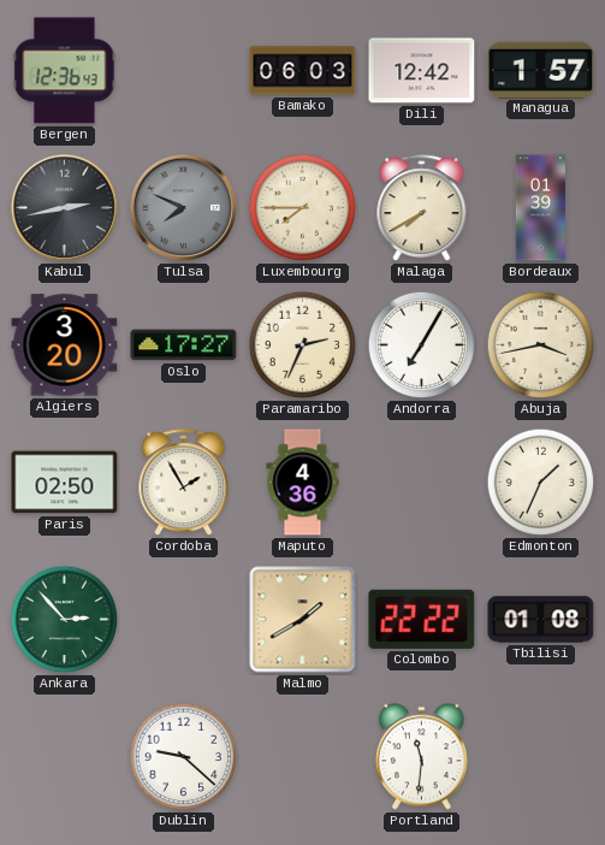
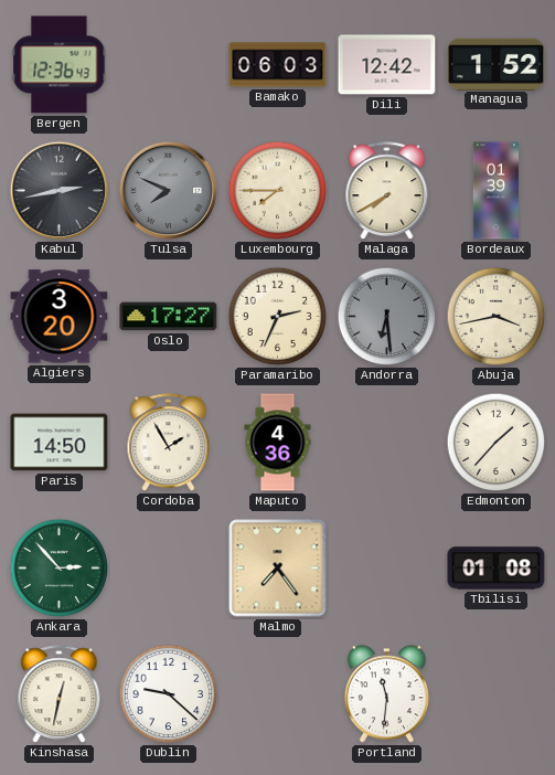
Managua: 1:57 -> 1:52
Andorra: 7:05 -> 6:29
Andorra dial: white -> grey
Paris: 02:50 -> 14:50
Edmonton: 1:34 -> 1:37
Malmo: 1:40 -> 7:24
Colombo: 22:22 -> none
Kinshasa: none -> 12:32
